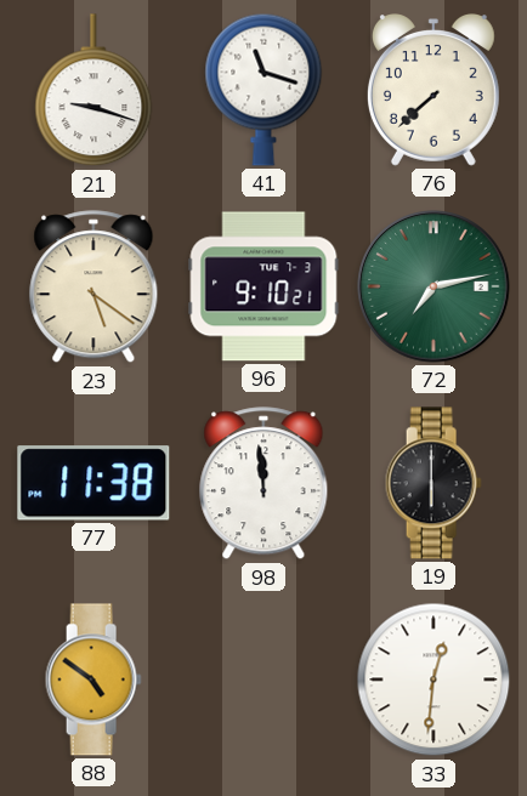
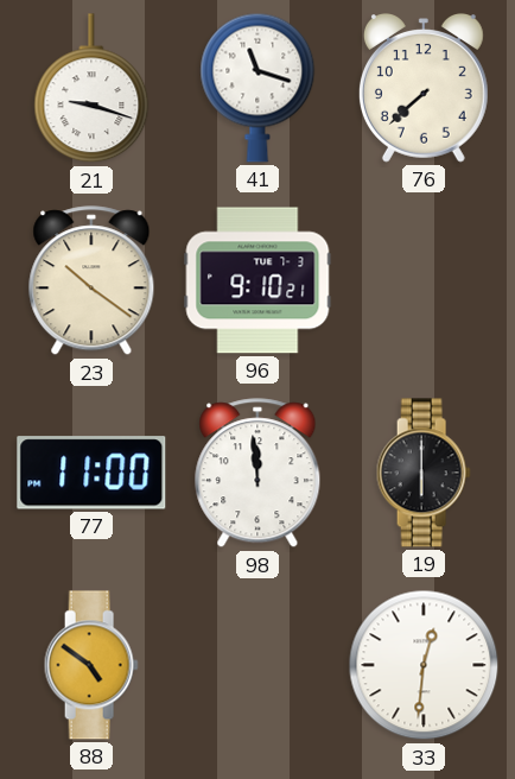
23: 5:21 -> 10:21
72: 7:13 -> none
77: 11:38 -> 11:00
